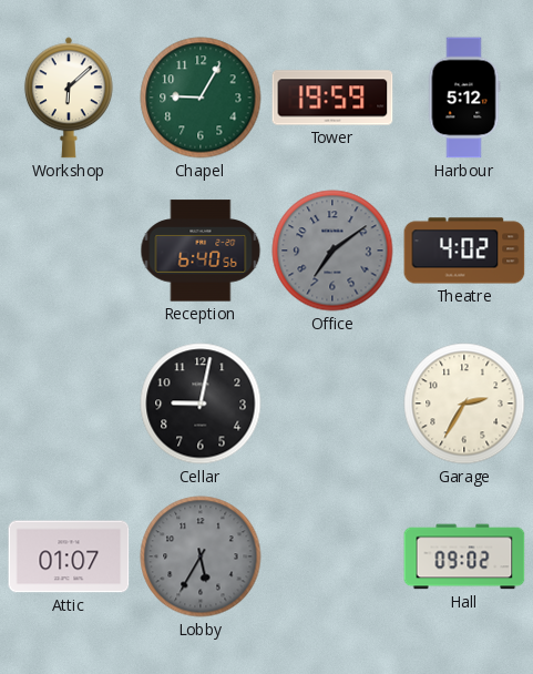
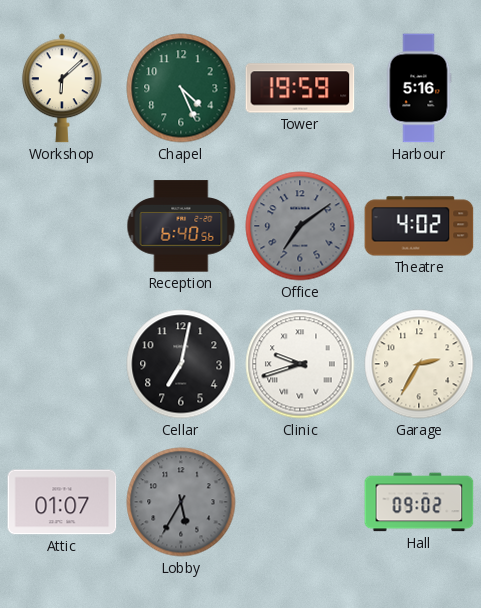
Chapel: 9:05 -> 4:26
Harbour: 5:12 -> 5:16
Cellar: 9:02 -> 7:02
Clinic: none -> 9:42
